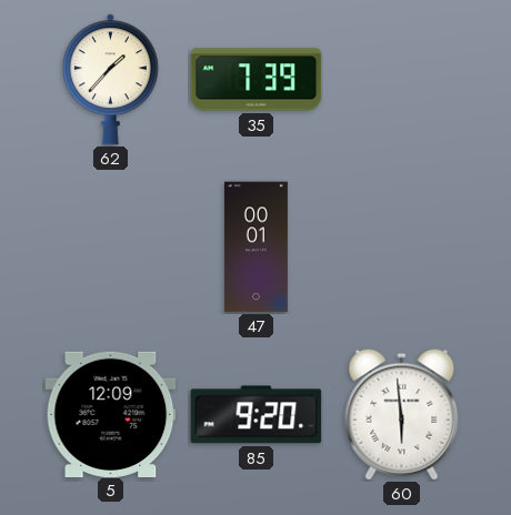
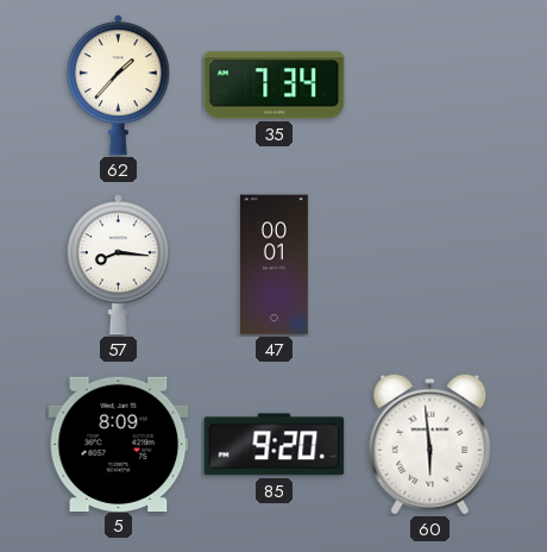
35: 7:39 -> 7:34
57: none -> 8:16
5: 12:09 -> 8:09
